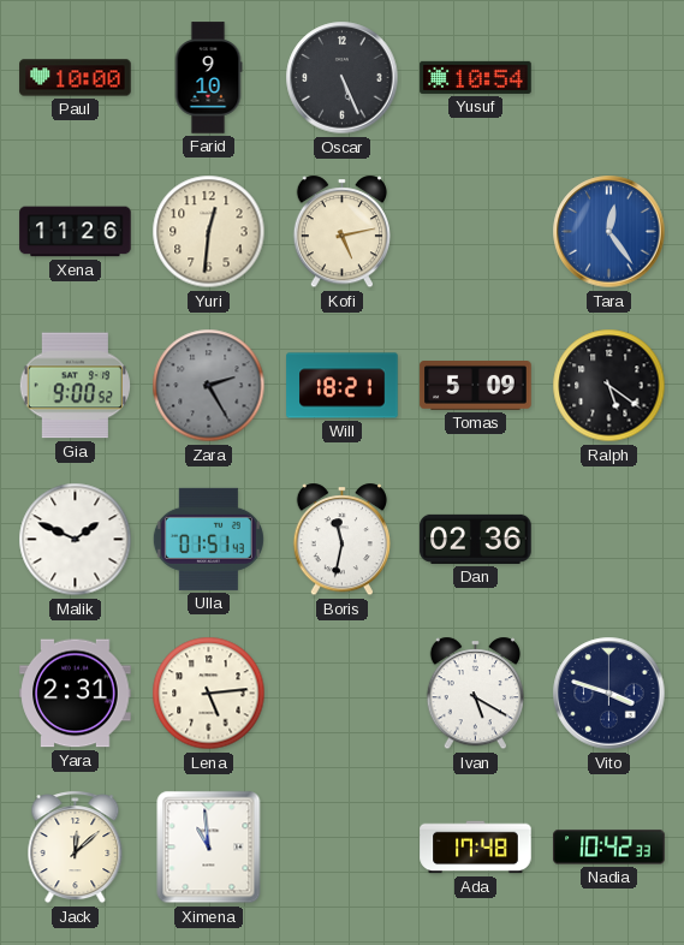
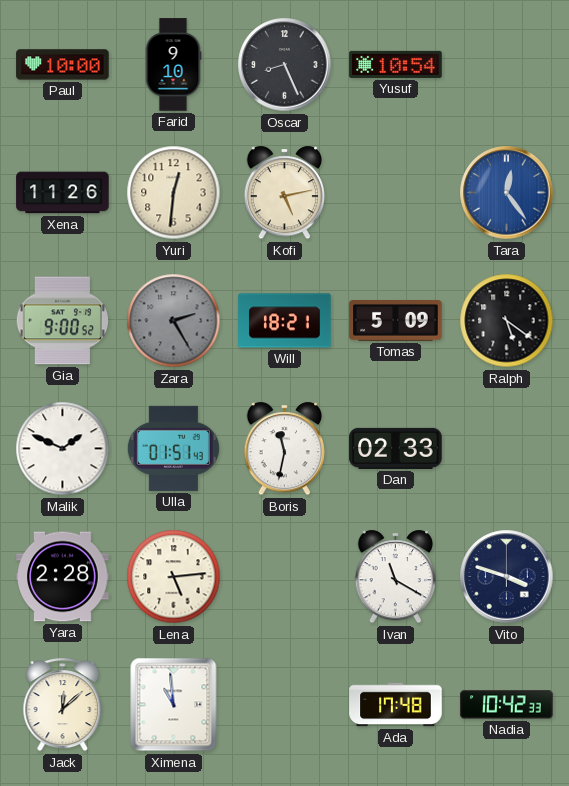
Oscar: 5:26 -> 8:26
Dan: 02:36 -> 02:33
Yara: 2:31 -> 2:28
Ivan: 5:20 -> 11:20
